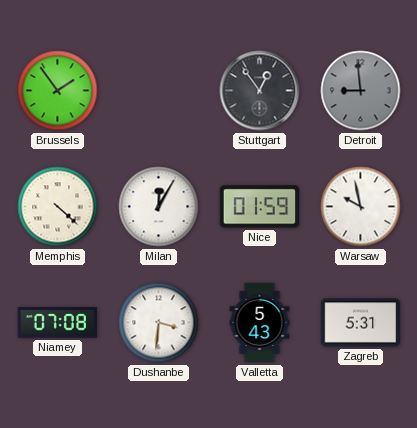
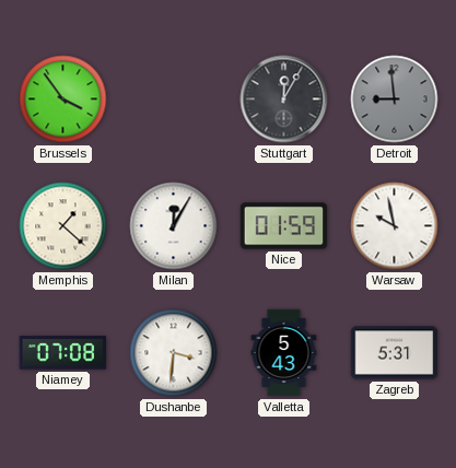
Brussels: 1:54 -> 3:54
Stuttgart: 12:54 -> 12:05
Memphis: 4:22 -> 1:22
